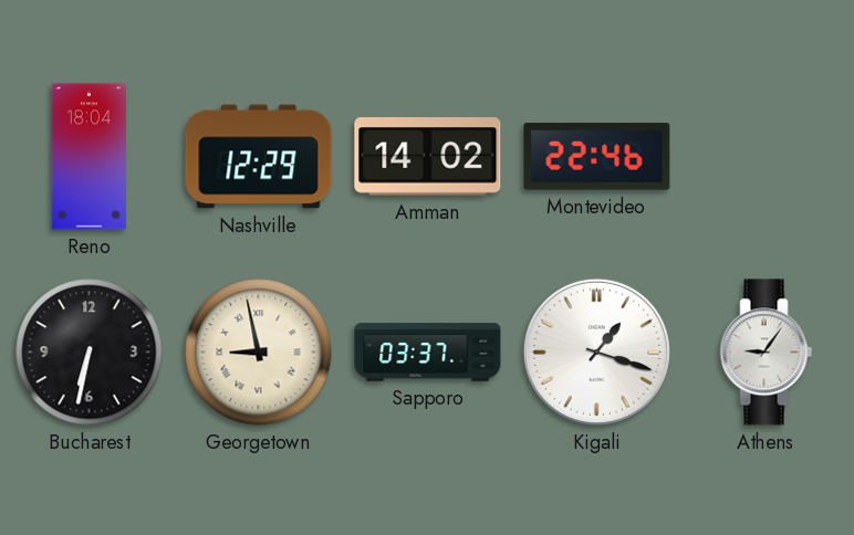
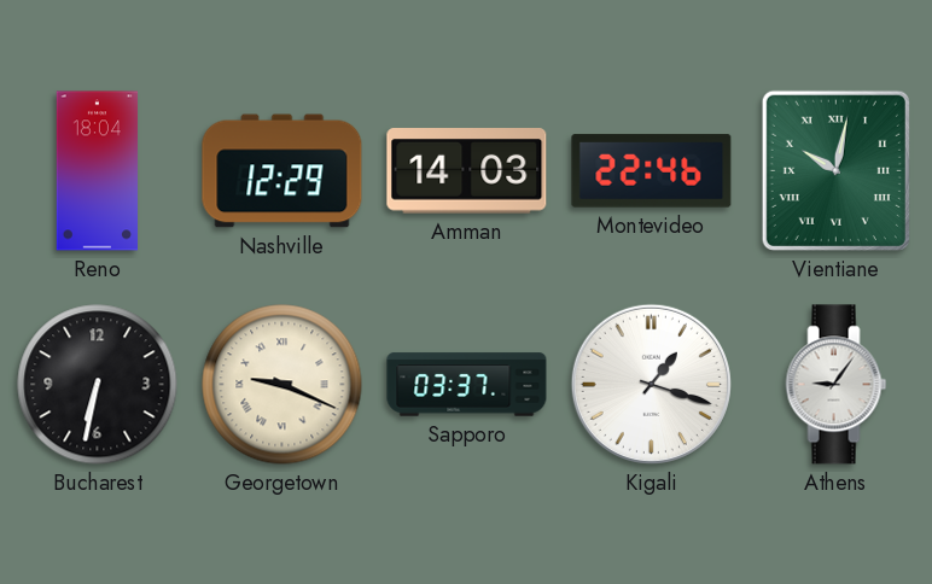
Amman: 14:02 -> 14:03
Vientiane: none -> 10:02
Georgetown: 8:58 -> 9:19
